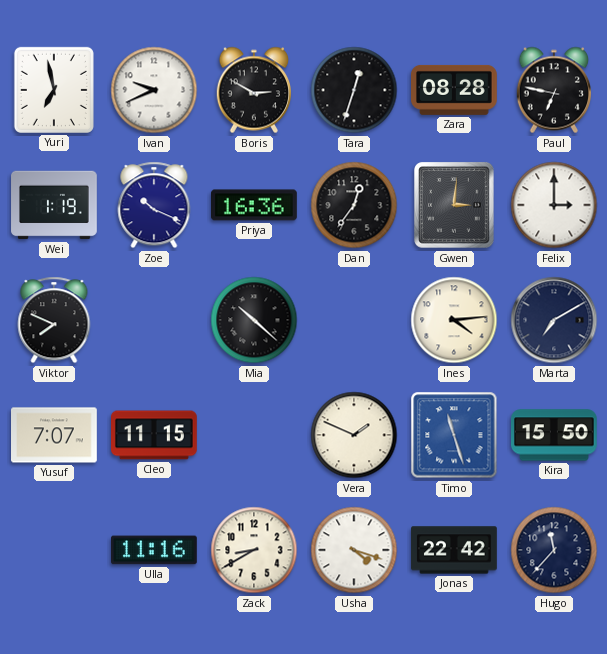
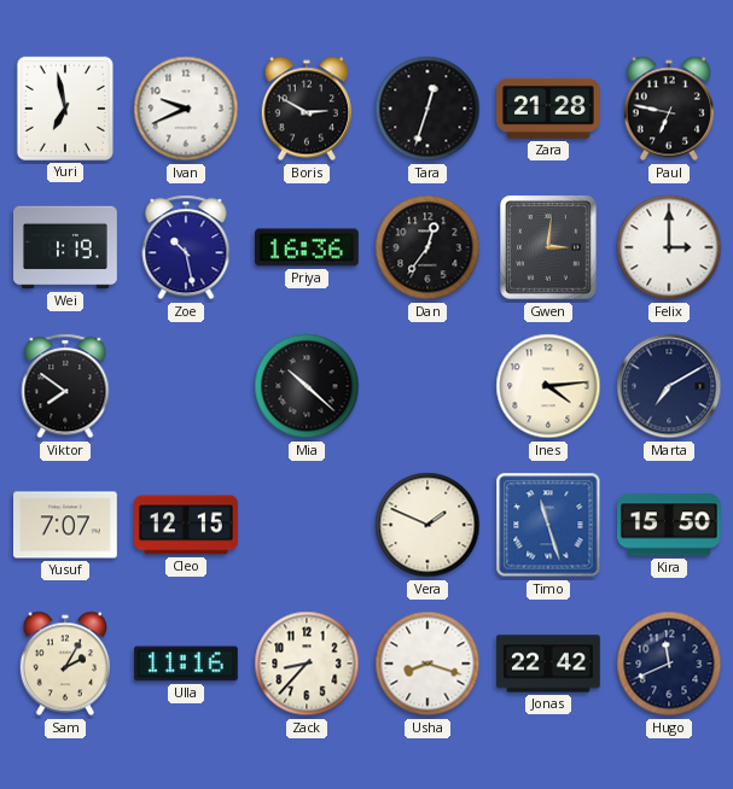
Zara: 08:28 -> 21:28
Zoe: 10:19 -> 10:28
Viktor: 7:49 -> 7:51
Cleo: 11:15 -> 12:15
Sam: none -> 2:05
Zack: 8:40 -> 8:37
Usha: 4:18 -> 8:18
Hugo: 11:37 -> 11:41
